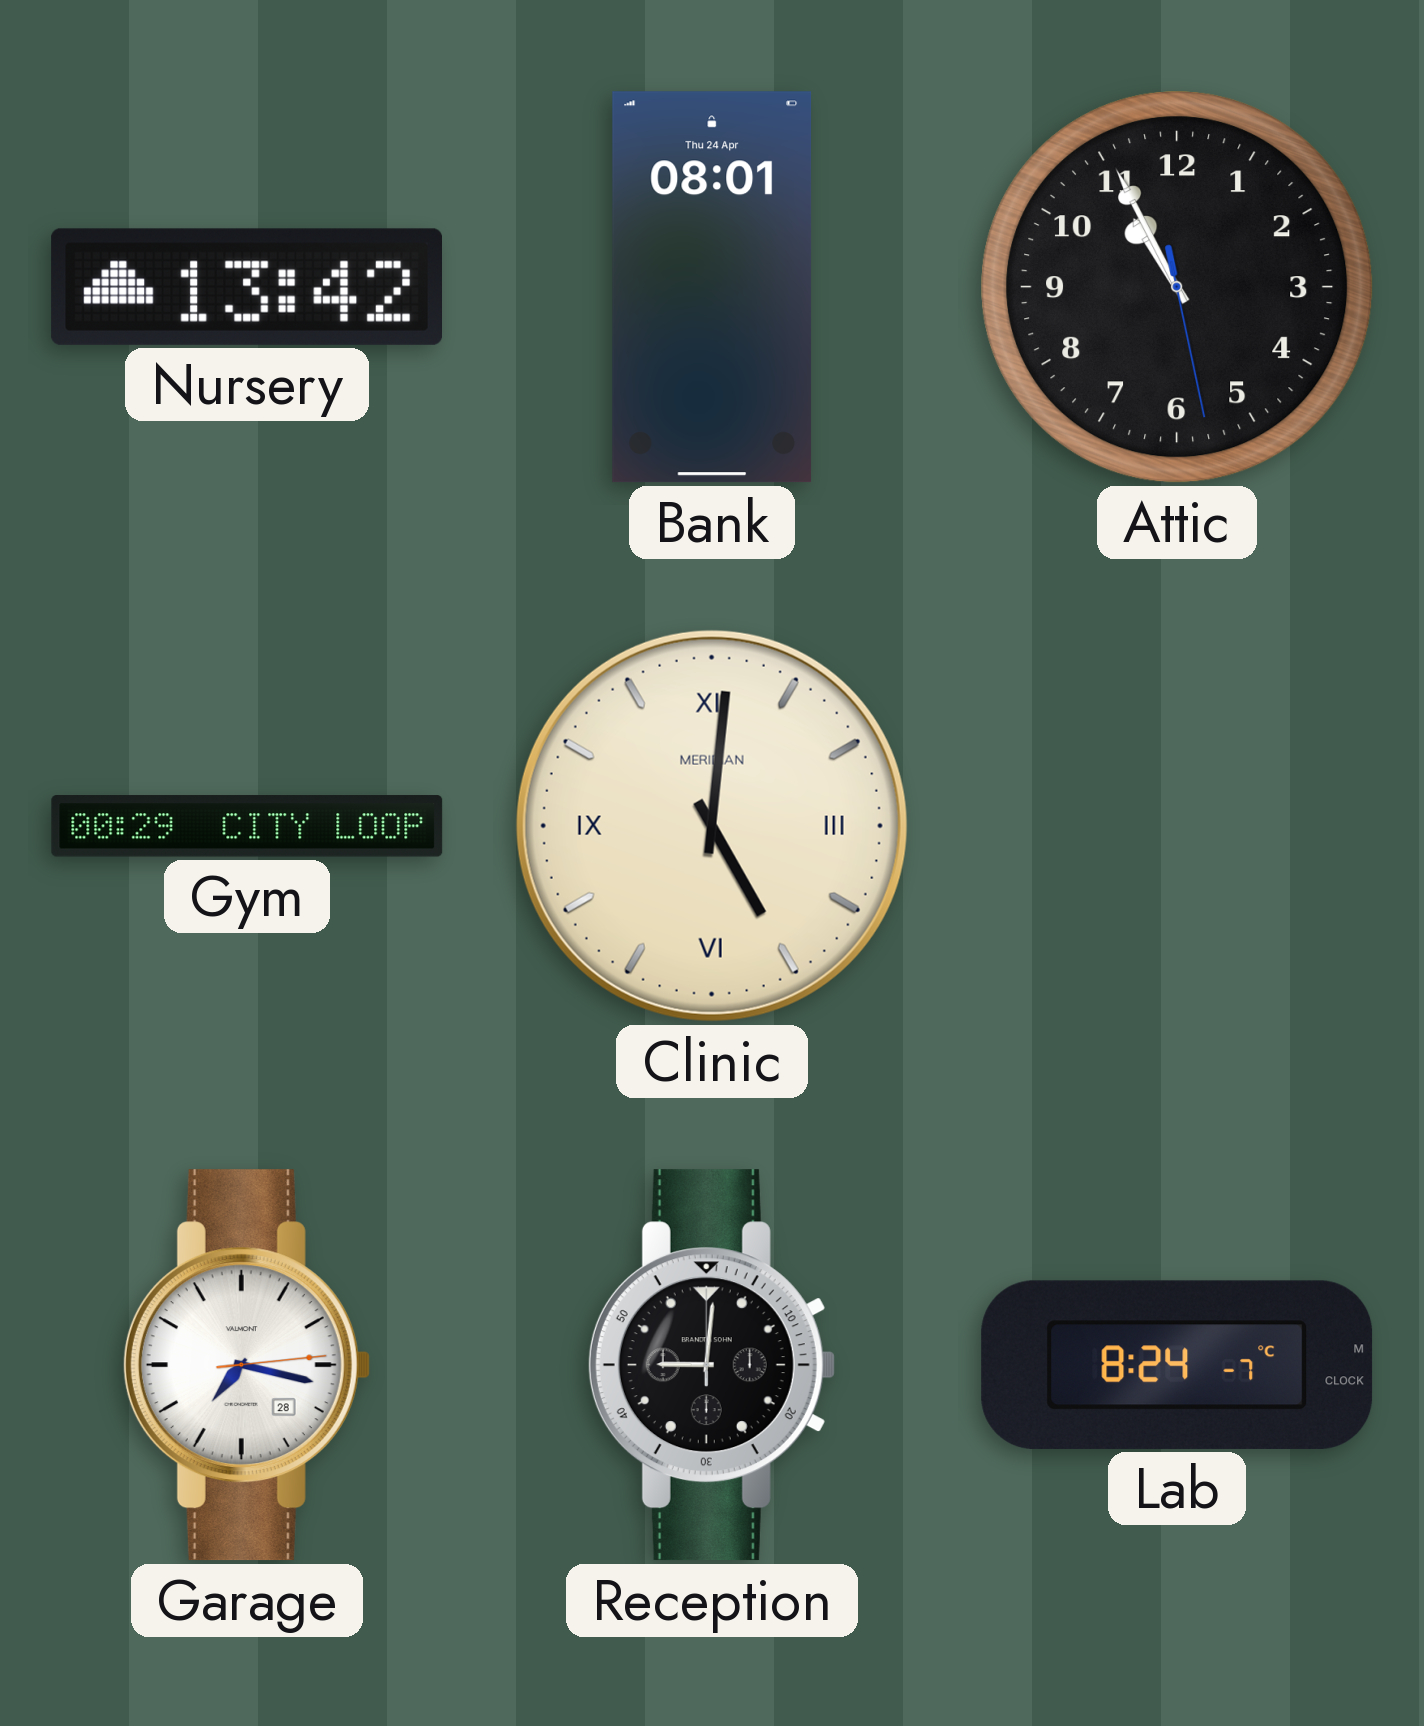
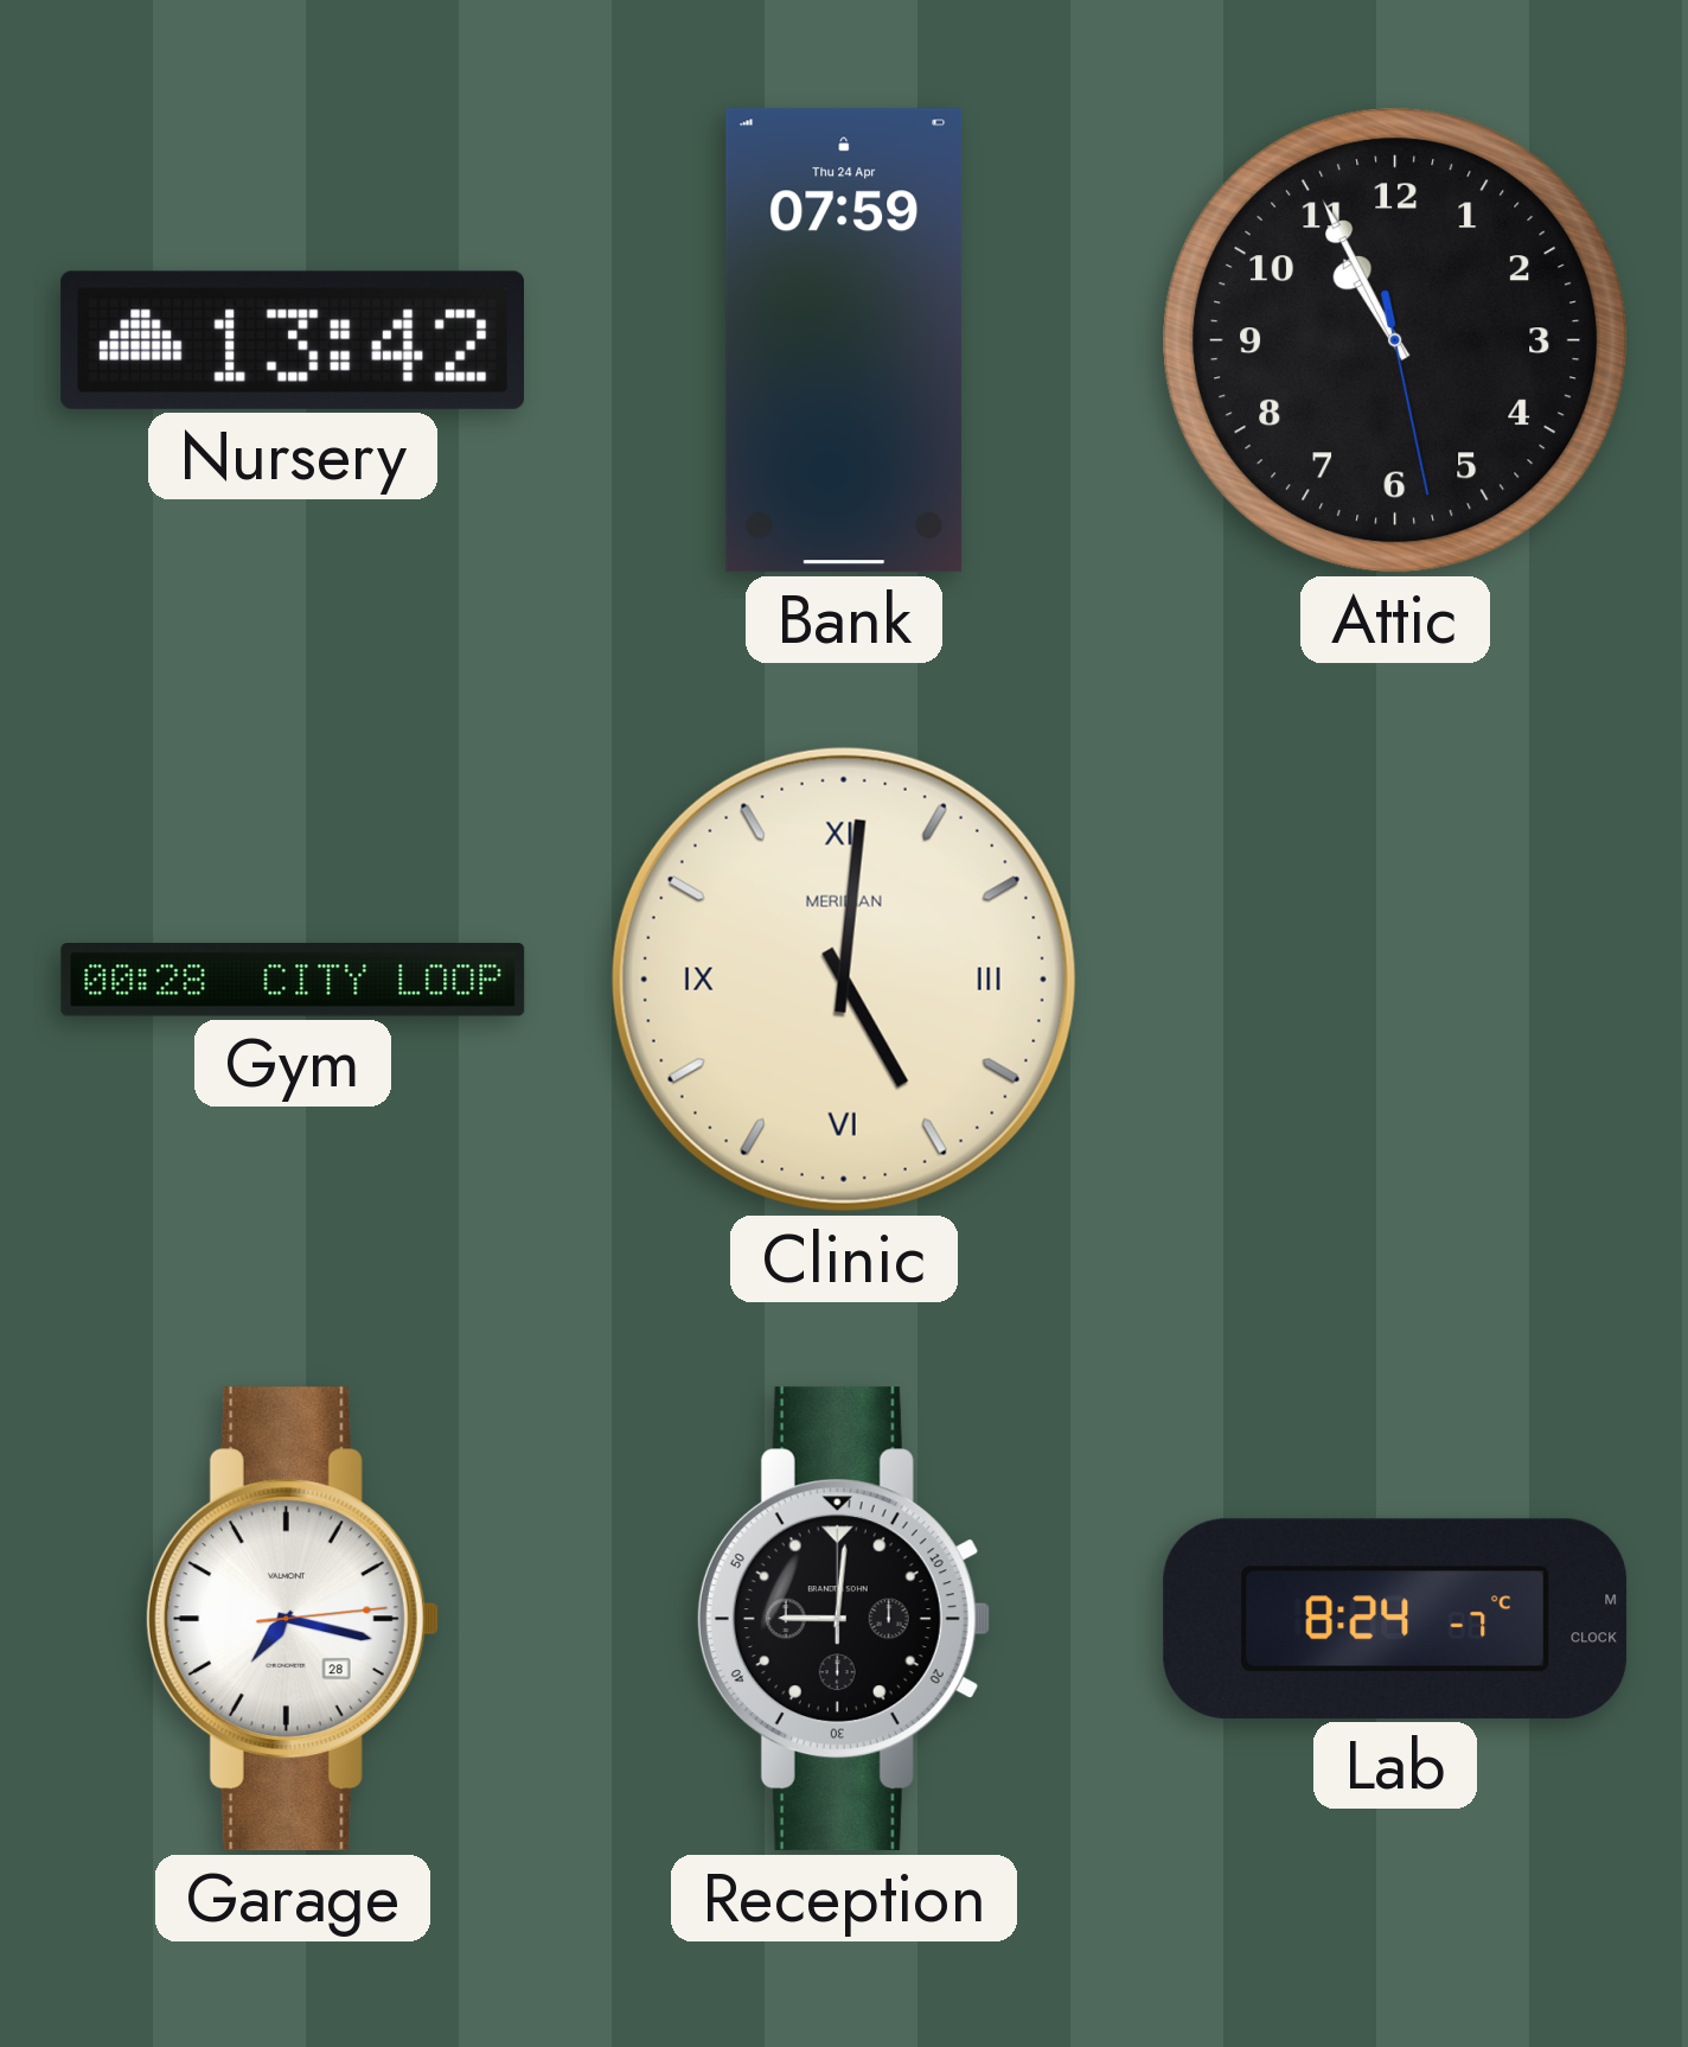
Bank: 08:01 -> 07:59
Gym: 00:29 -> 00:28
